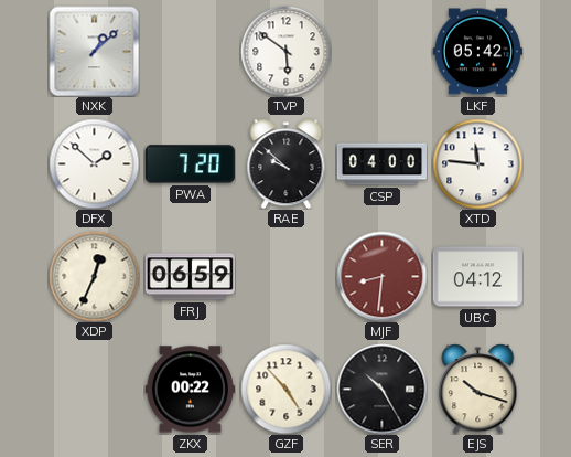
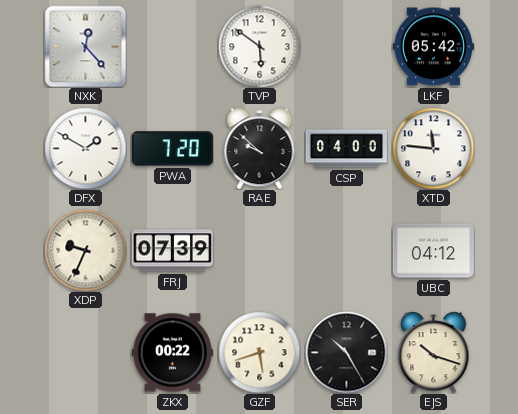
NXK: 1:08 -> 12:23
DFX: 1:52 -> 1:50
XDP: 12:34 -> 9:34
FRJ: 06:59 -> 07:39
MJF: 8:31 -> none
GZF: 4:53 -> 5:42
